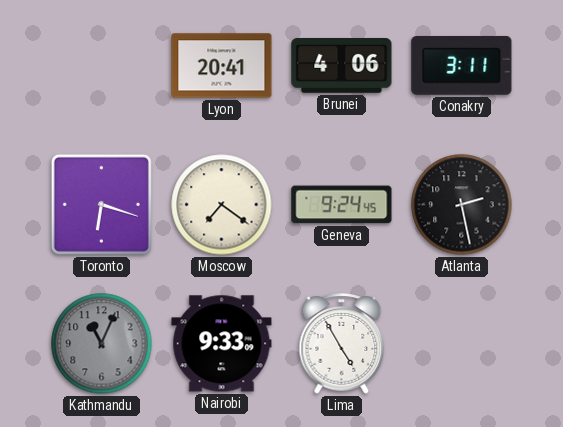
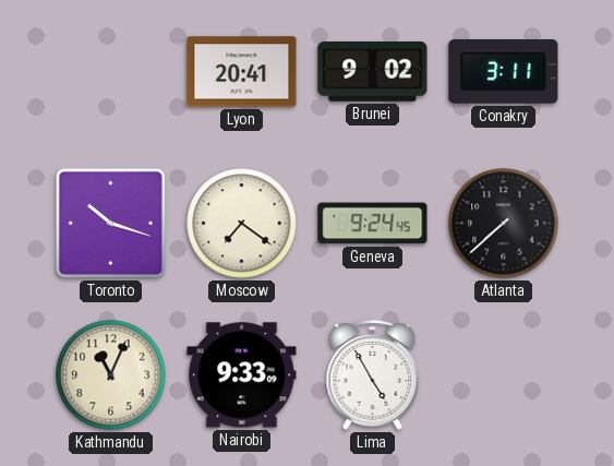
Brunei: 4:06 -> 9:02
Toronto: 6:18 -> 10:18
Atlanta: 2:28 -> 7:38
Kathmandu dial: grey -> cream
